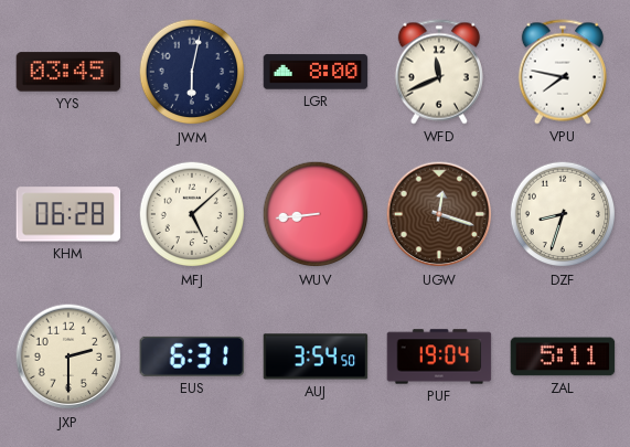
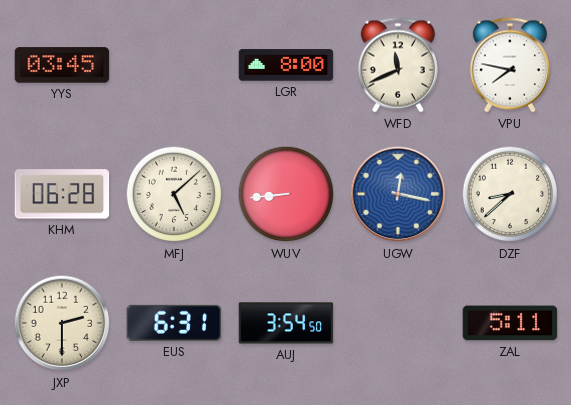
JWM: 6:02 -> none
UGW: 12:18 -> 12:17
UGW dial: brown -> blue
DZF: 8:33 -> 8:38
PUF: 19:04 -> none
